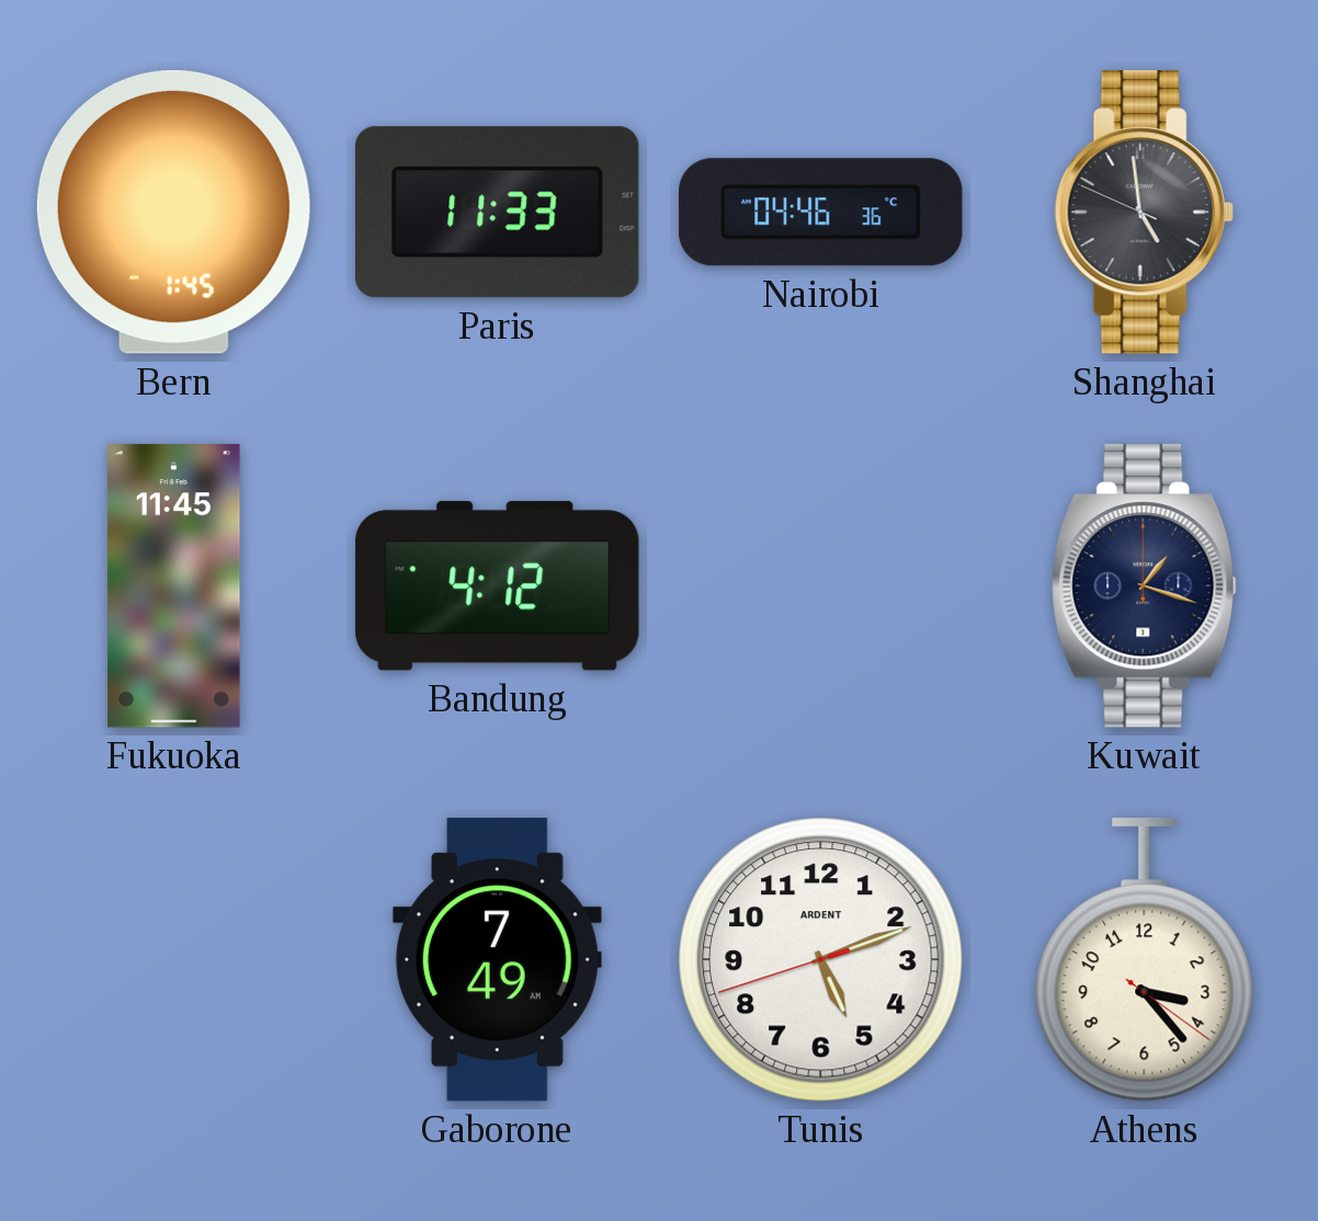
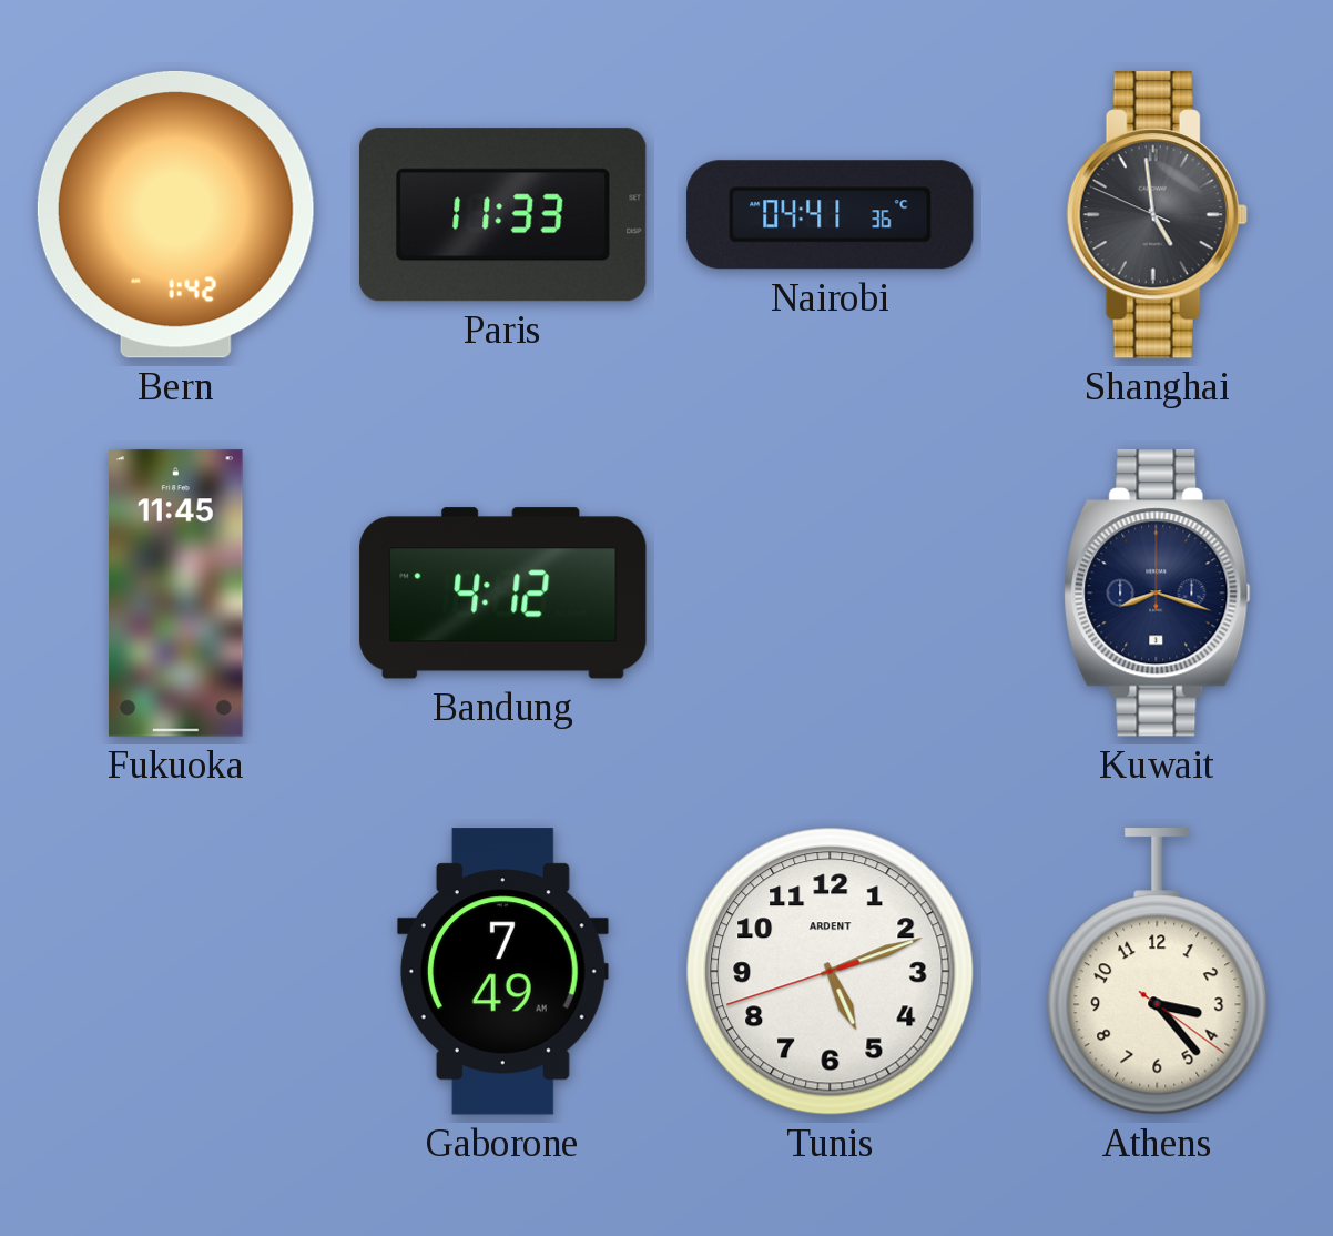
Bern: 1:45 -> 1:42
Nairobi: 04:46 -> 04:41
Kuwait: 1:18 -> 8:18
